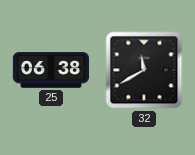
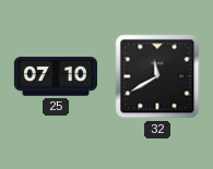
25: 06:38 -> 07:10
